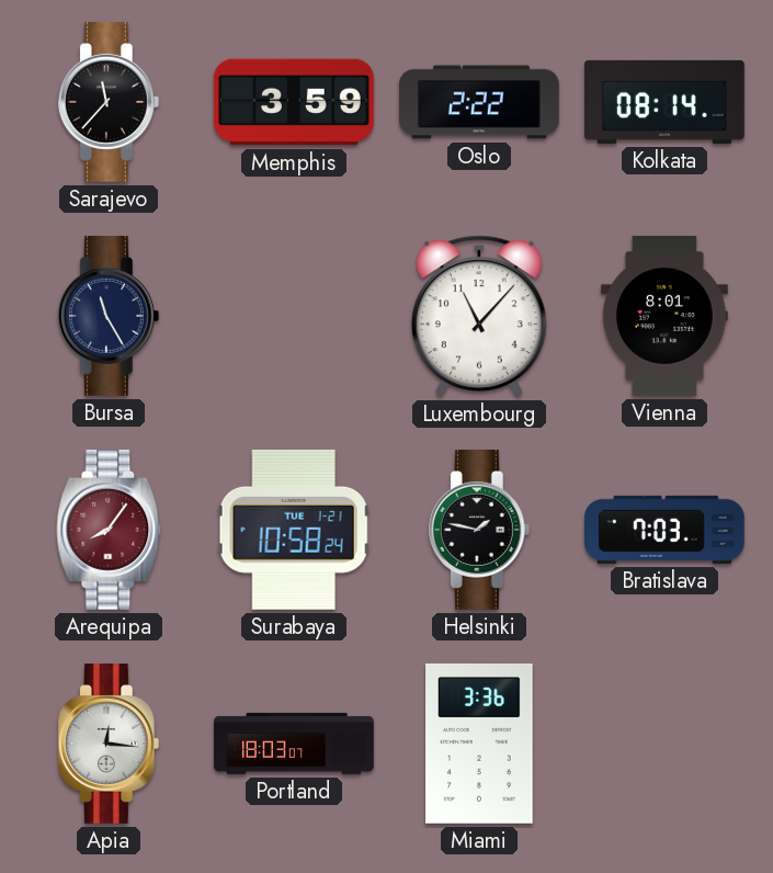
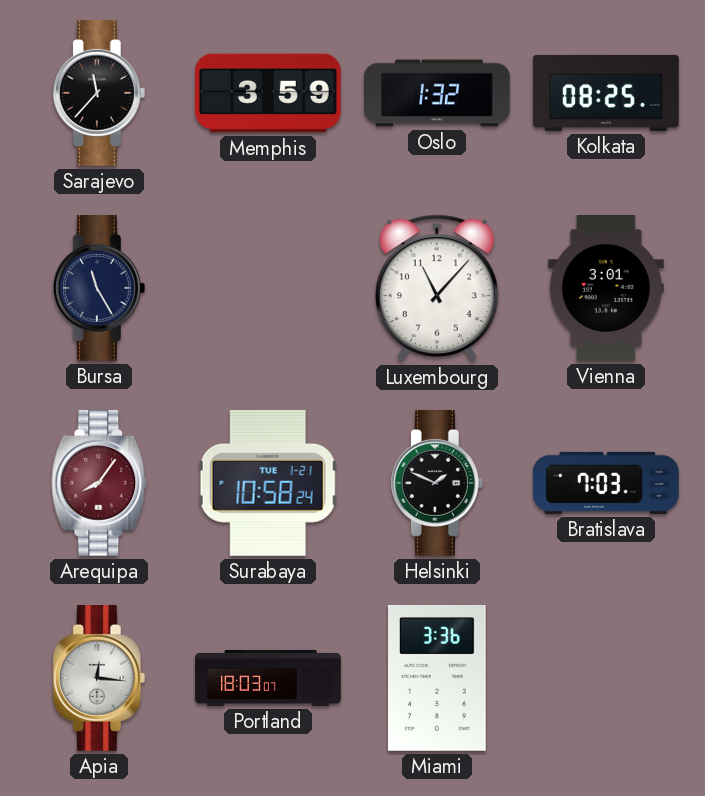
Oslo: 2:22 -> 1:32
Kolkata: 08:14 -> 08:25
Vienna: 8:01 -> 3:01
Helsinki: 1:47 -> 1:49
